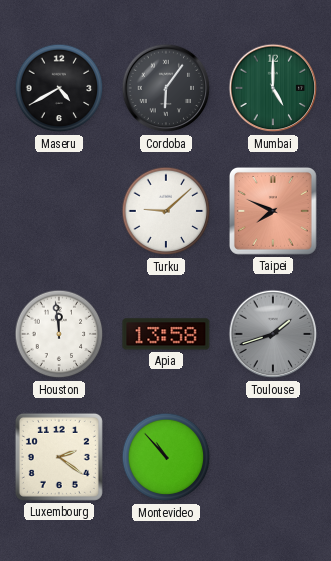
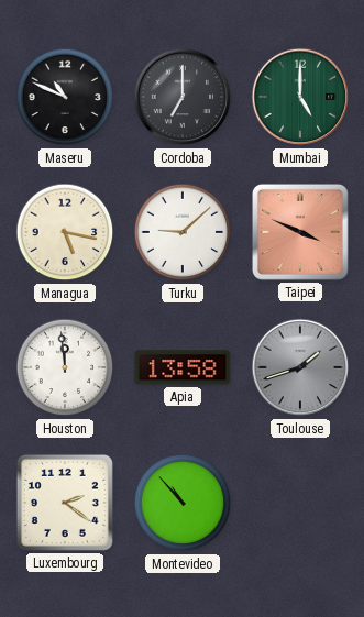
Maseru: 4:40 -> 10:49
Cordoba: 6:06 -> 7:00
Managua: none -> 5:17
Taipei: 7:49 -> 3:49
